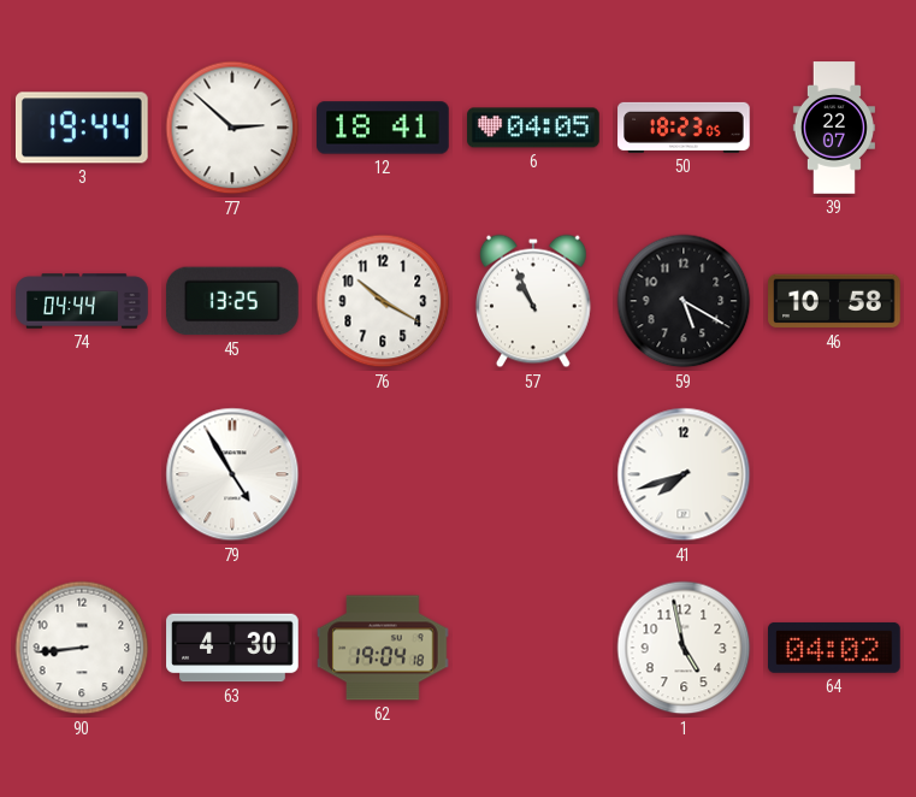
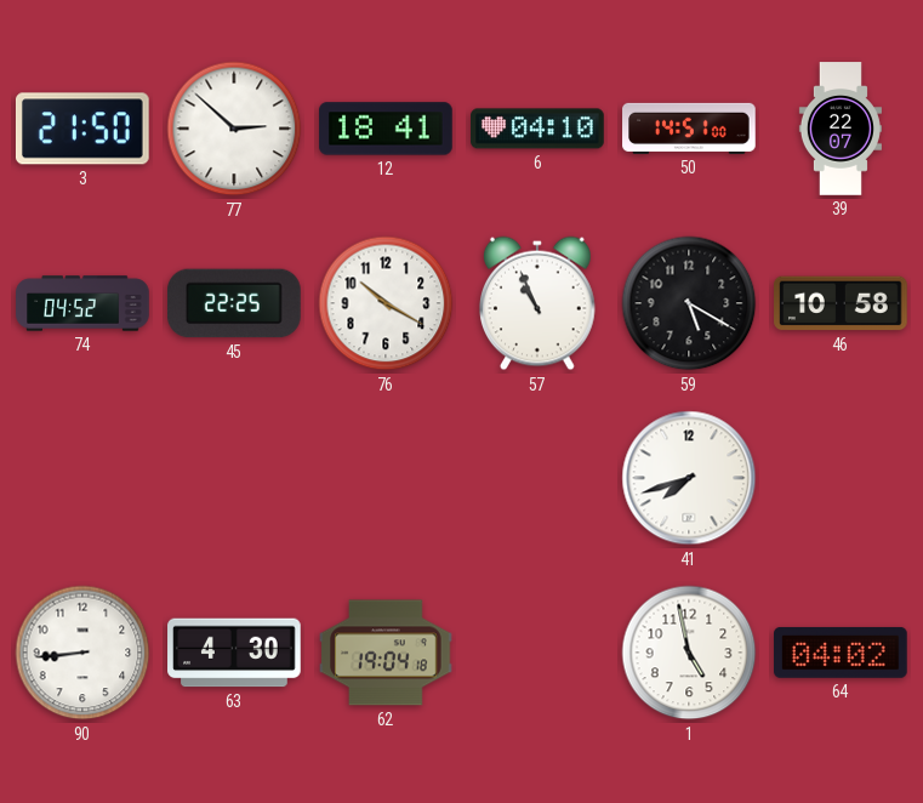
3: 19:44 -> 21:50
6: 04:05 -> 04:10
50: 18:23 -> 14:51
74: 04:44 -> 04:52
45: 13:25 -> 22:25
79: 4:55 -> none
